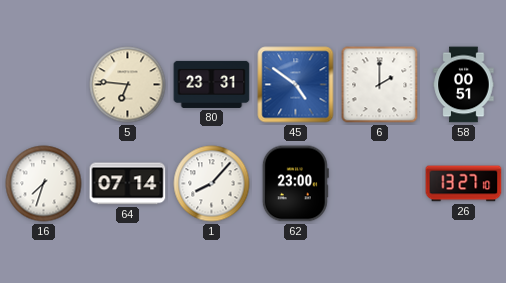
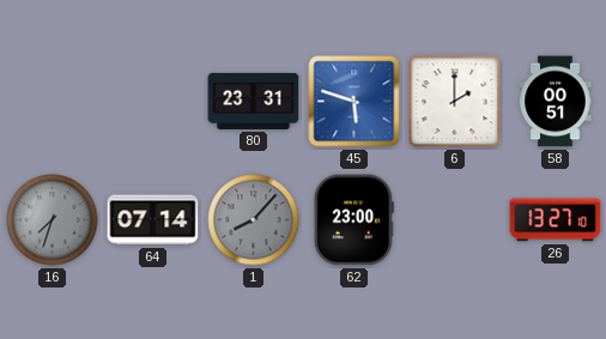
5: 6:46 -> none
45: 4:51 -> 5:48
16 dial: white -> grey
1 dial: white -> grey
